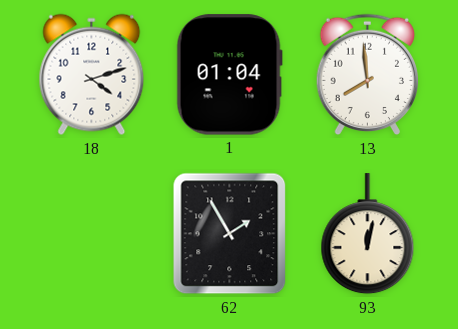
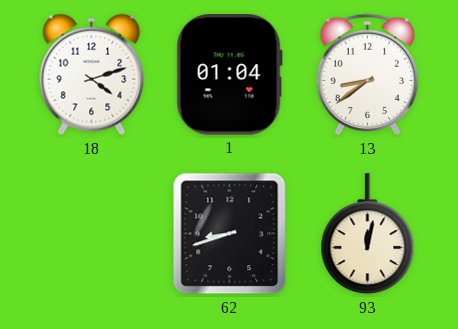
13: 7:59 -> 8:39
62: 1:55 -> 8:42
